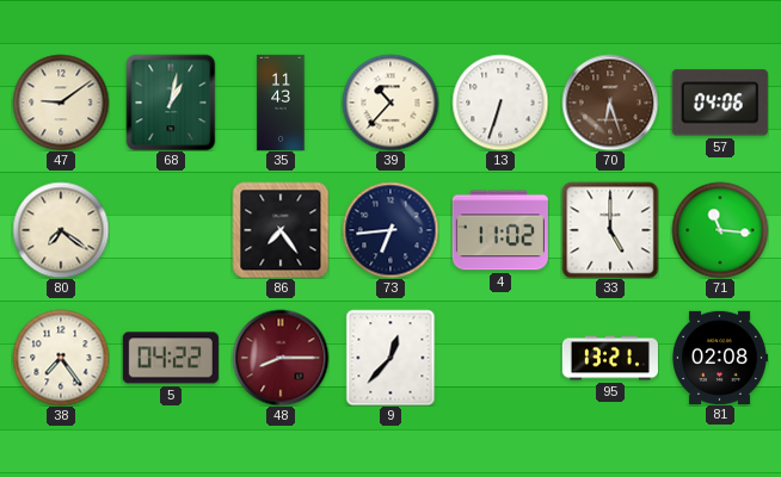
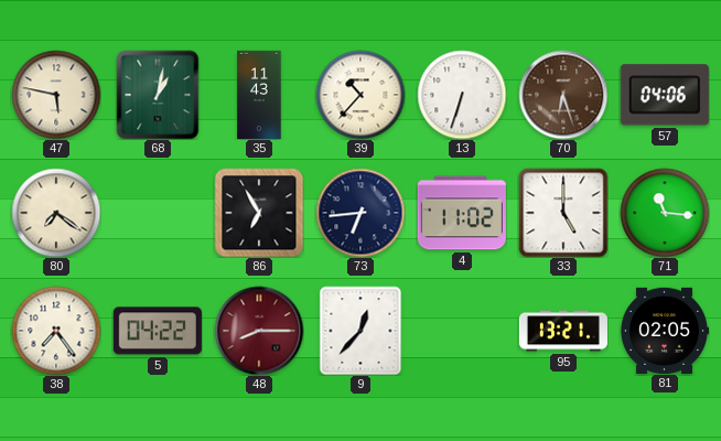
47: 9:09 -> 5:47
86: 7:24 -> 6:55
81: 02:08 -> 02:05
